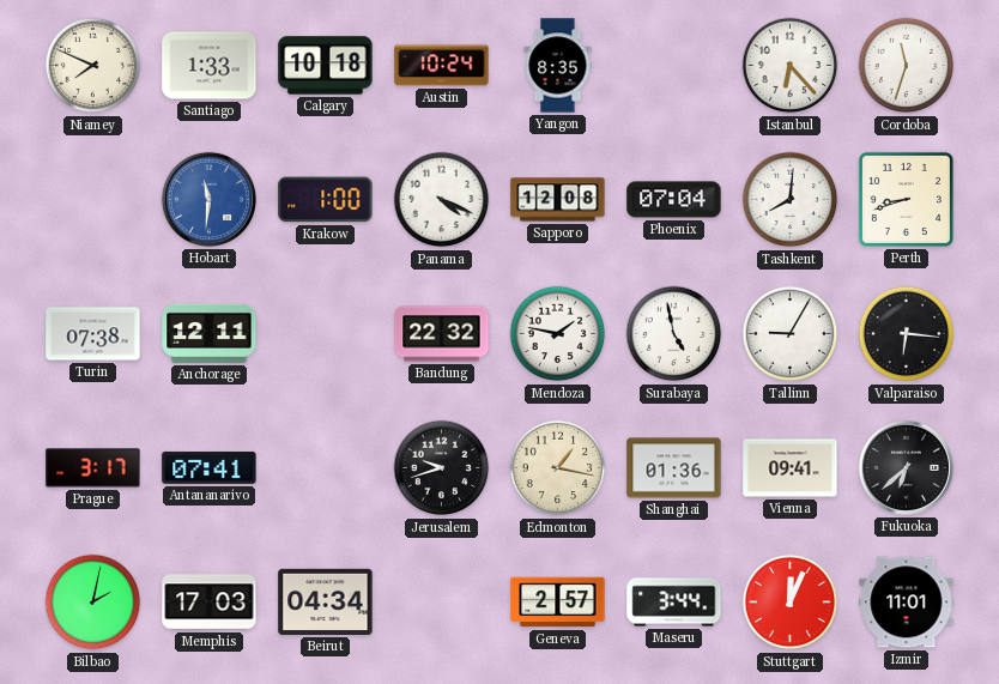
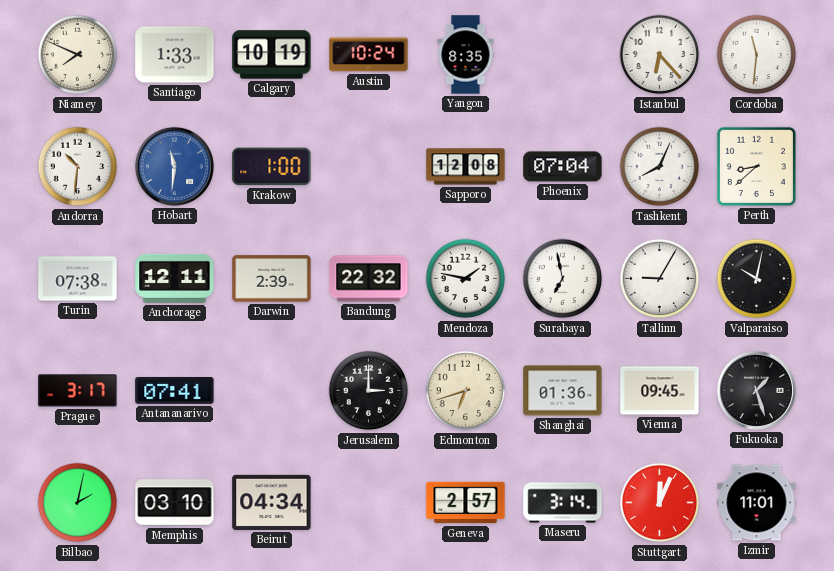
Calgary: 10:18 -> 10:19
Cordoba: 11:33 -> 11:31
Andorra: none -> 10:31
Panama: 4:19 -> none
Tashkent: 8:01 -> 8:04
Perth: 8:42 -> 8:38
Darwin: none -> 2:39
Surabaya: 4:58 -> 6:58
Valparaiso: 6:16 -> 10:02
Jerusalem: 9:42 -> 3:00
Edmonton: 1:17 -> 6:42
Vienna: 09:41 -> 09:45
Fukuoka: 6:38 -> 1:27
Memphis: 17:03 -> 03:10
Maseru: 3:44 -> 3:14
